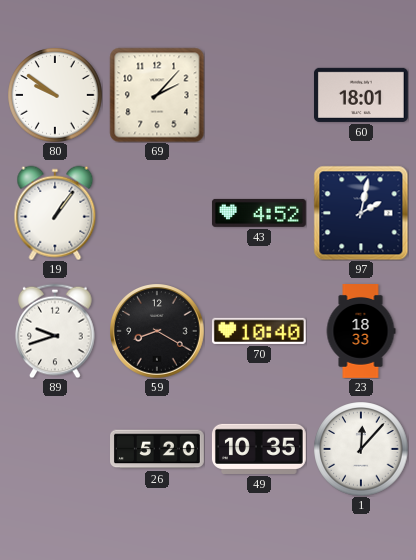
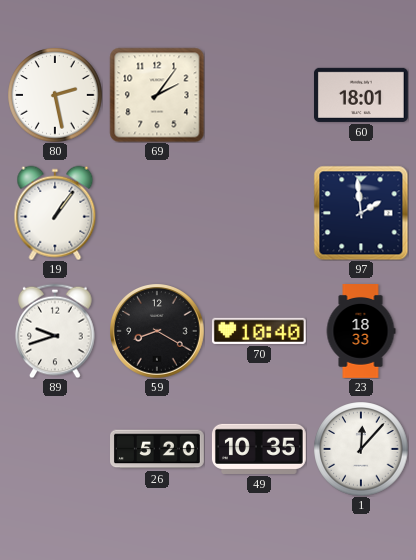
80: 9:51 -> 2:28
69: 2:07 -> 2:06
43: 4:52 -> none
97: 2:02 -> 1:59
